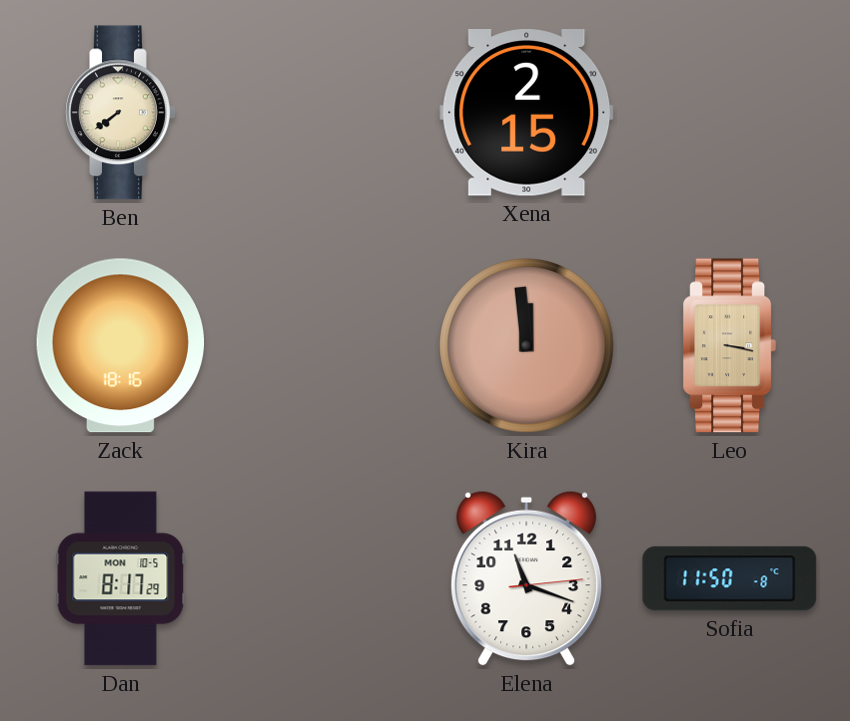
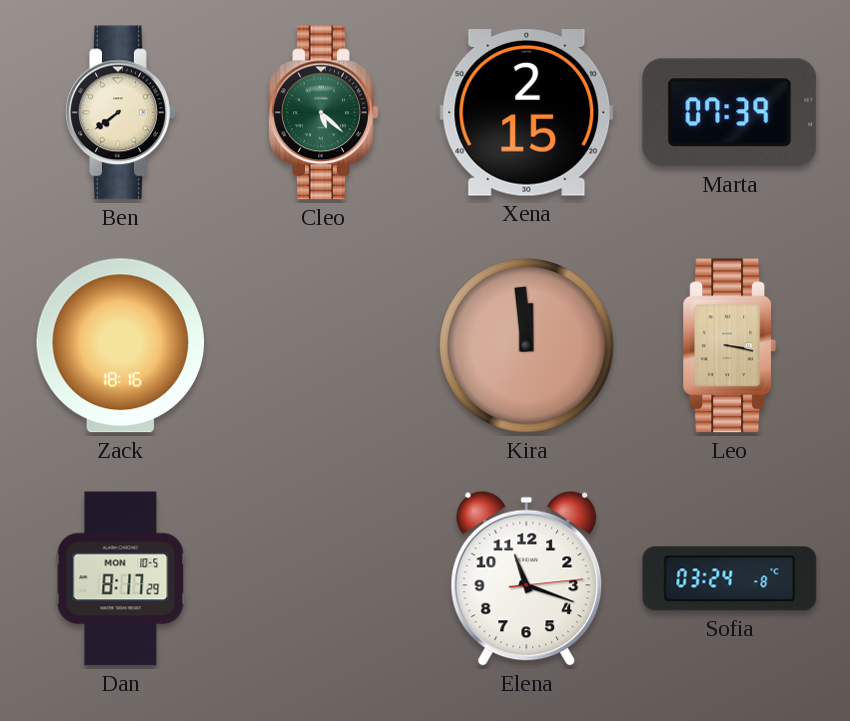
Cleo: none -> 5:22
Marta: none -> 07:39
Sofia: 11:50 -> 03:24
